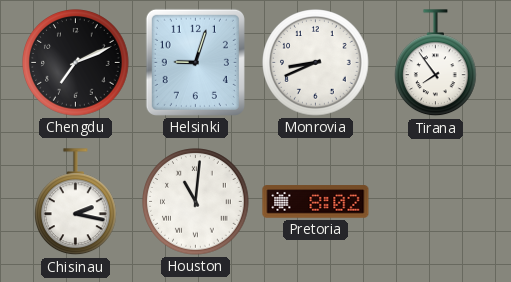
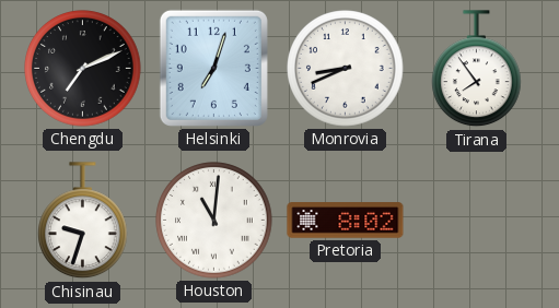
Helsinki: 9:03 -> 7:03
Chisinau: 2:17 -> 9:33
